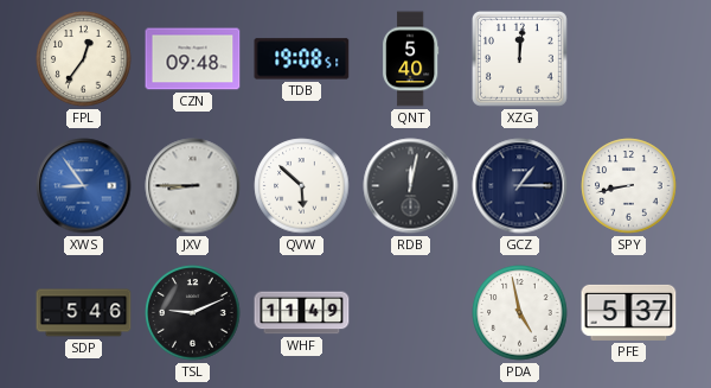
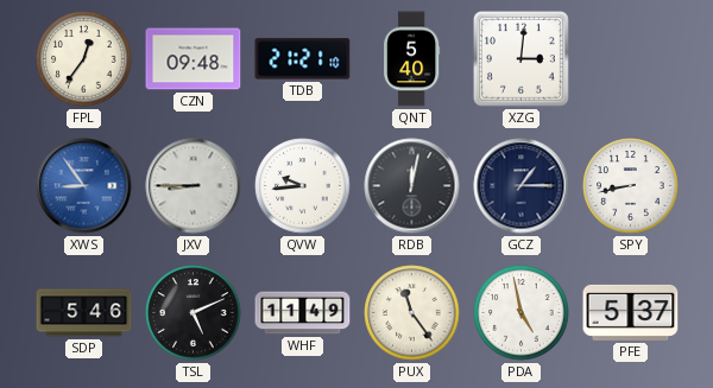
TDB: 19:08 -> 21:21
XZG: 12:01 -> 3:01
QVW: 5:52 -> 9:44
TSL: 9:11 -> 5:11
PUX: none -> 11:24
